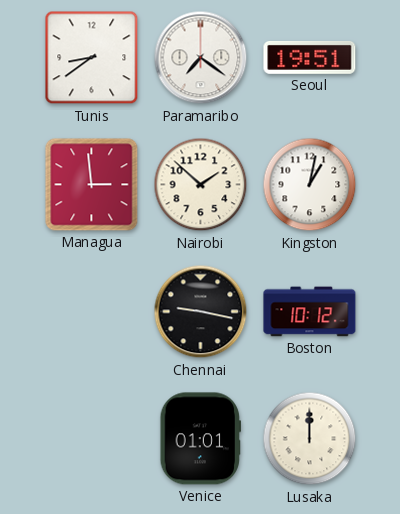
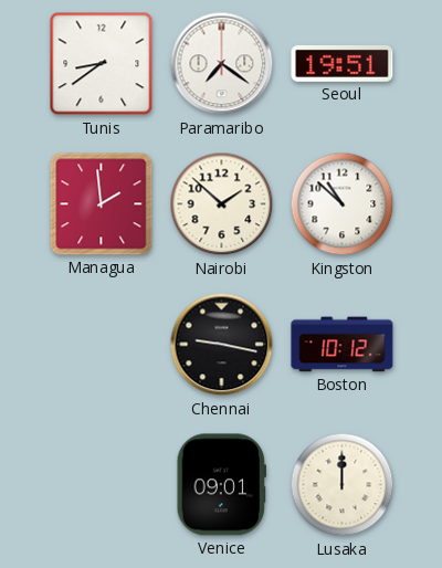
Managua: 2:59 -> 1:59
Kingston: 1:02 -> 10:52
Venice: 01:01 -> 09:01
